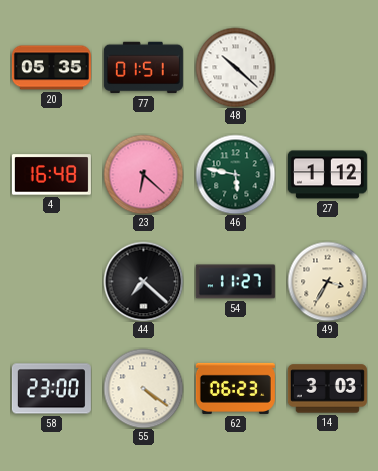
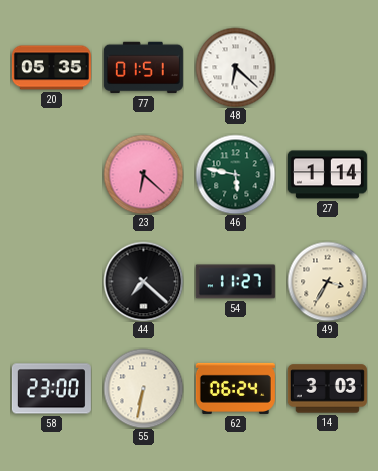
48: 10:22 -> 6:22
4: 16:48 -> none
27: 1:12 -> 1:14
55: 4:21 -> 6:32
62: 06:23 -> 06:24
